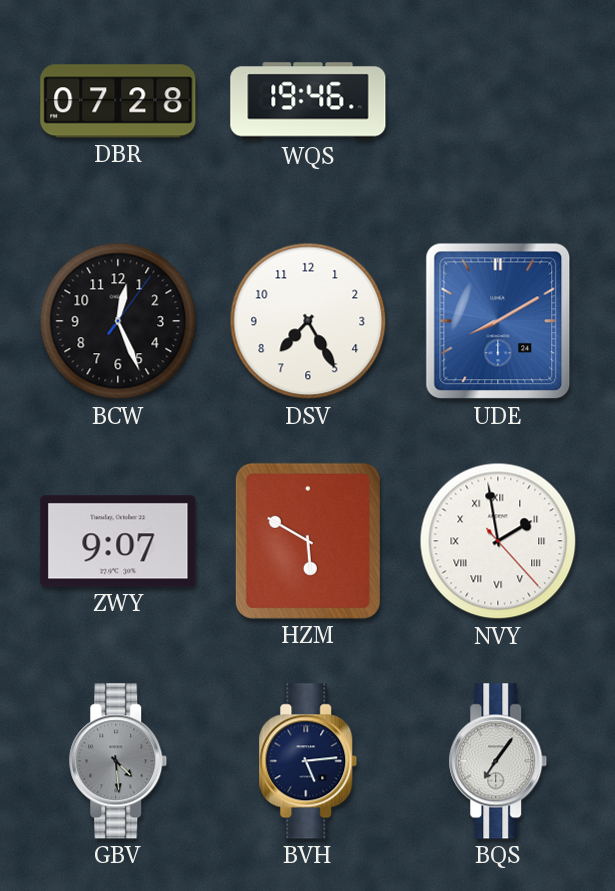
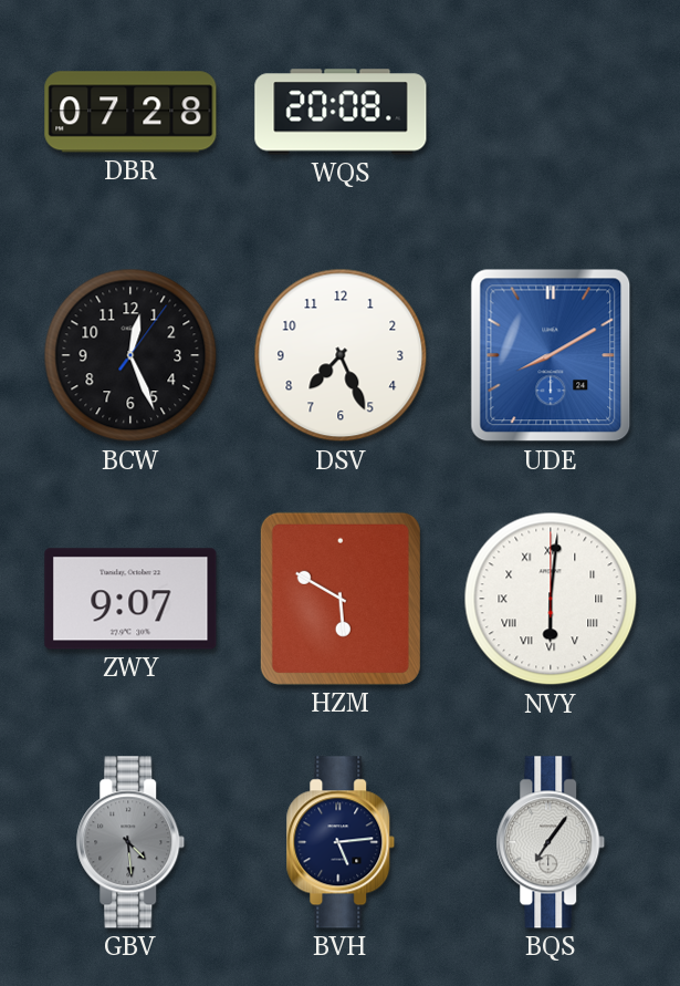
WQS: 19:46 -> 20:08
DSV: 7:25 -> 7:26
NVY: 1:58 -> 6:01
